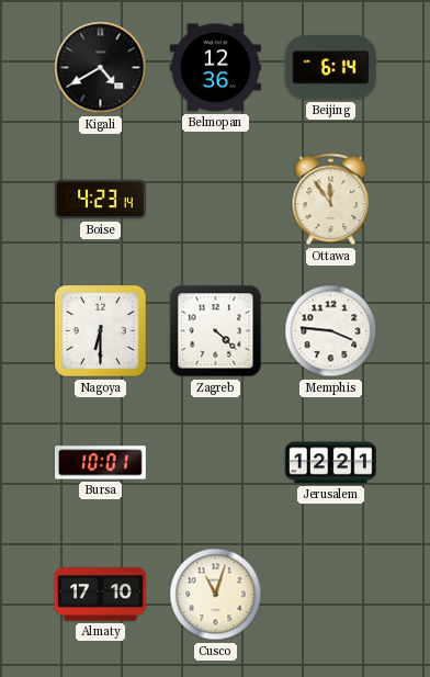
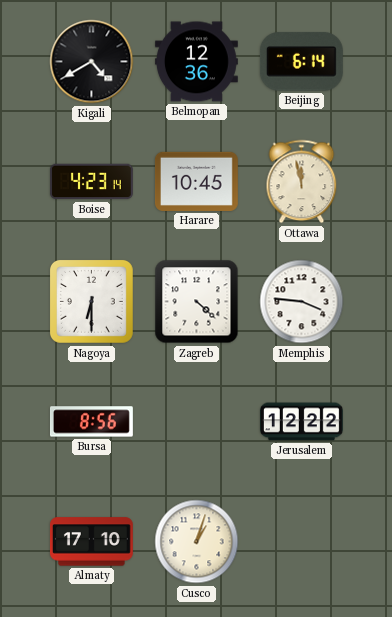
Harare: none -> 10:45
Ottawa: 11:54 -> 11:58
Bursa: 10:01 -> 8:56
Jerusalem: 12:21 -> 12:22
Cusco: 11:03 -> 1:03
